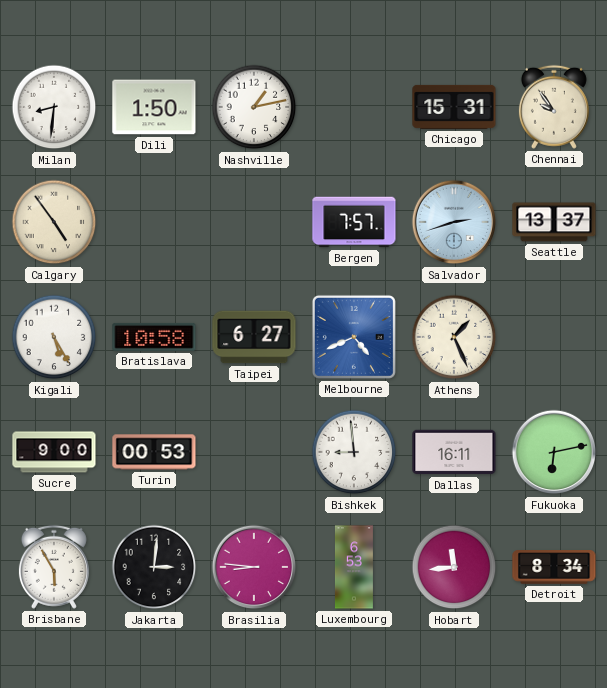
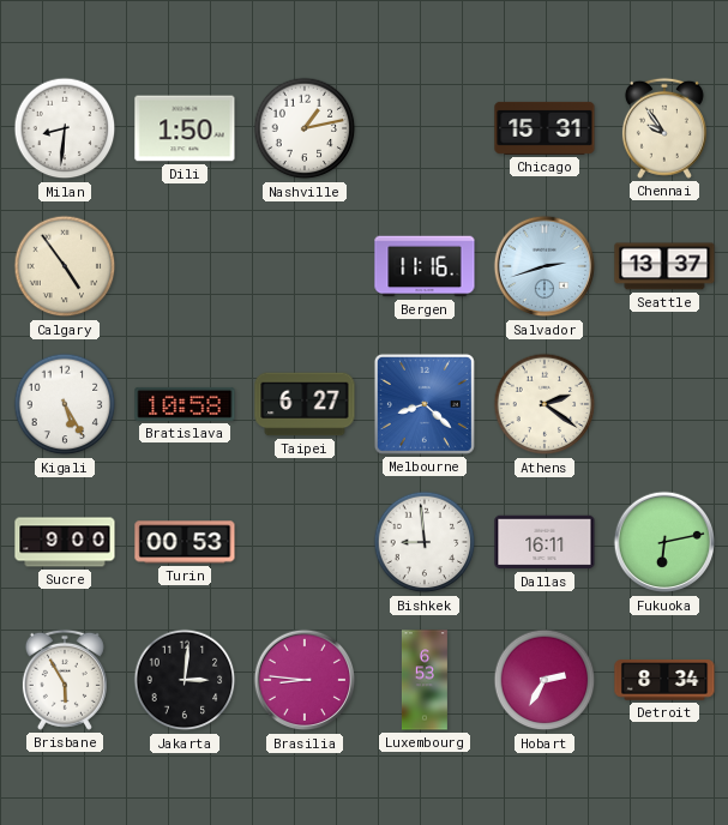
Bergen: 7:57 -> 11:16
Melbourne: 4:41 -> 8:22
Athens: 1:26 -> 2:21
Hobart: 11:44 -> 2:35
